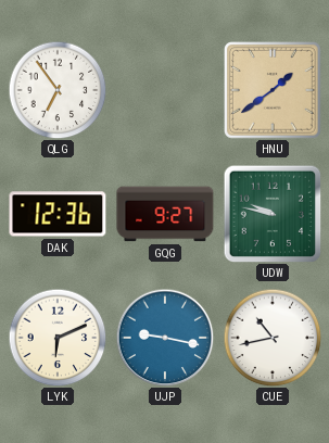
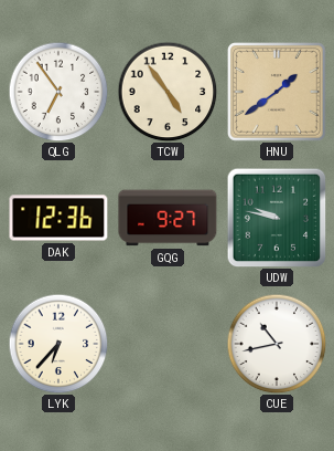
TCW: none -> 4:54
LYK: 6:11 -> 6:37
UJP: 9:17 -> none
